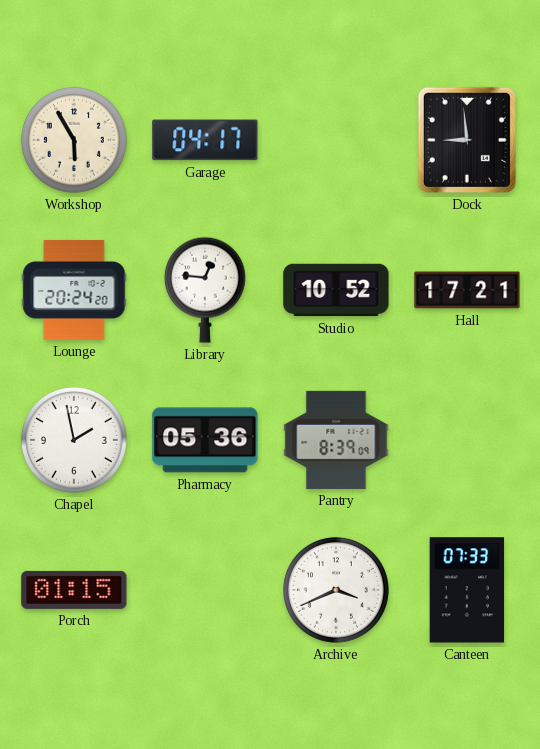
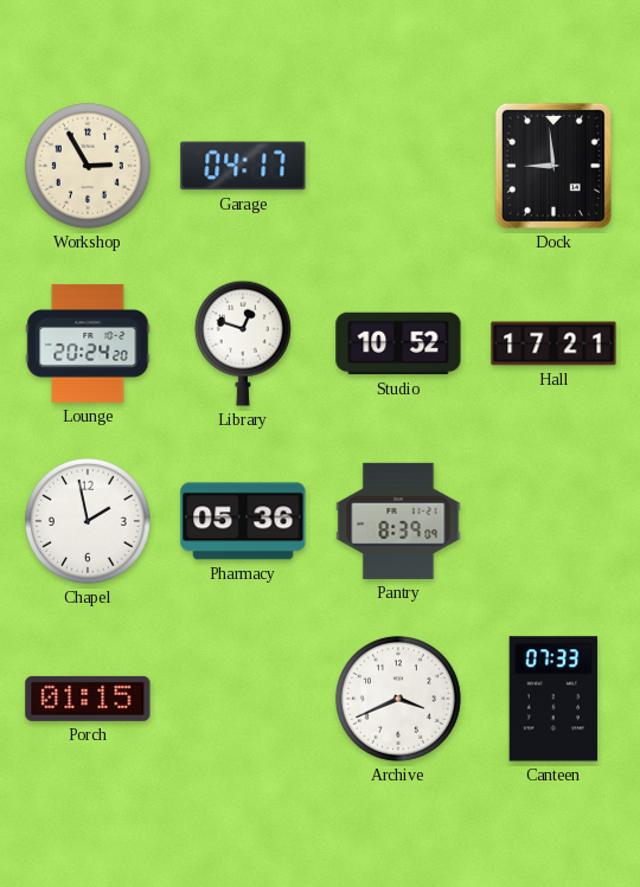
Workshop: 5:55 -> 2:55
Library: 12:46 -> 12:48
